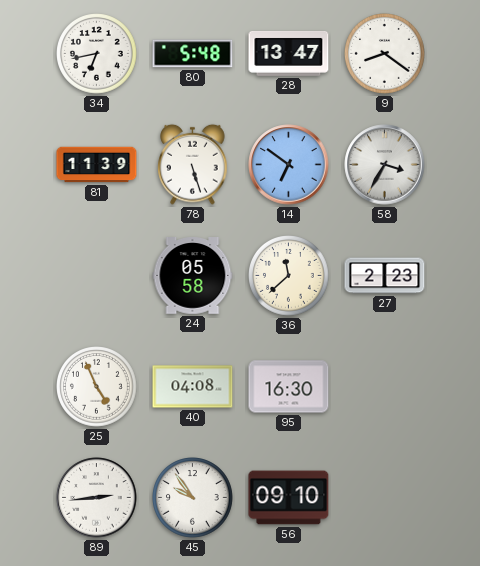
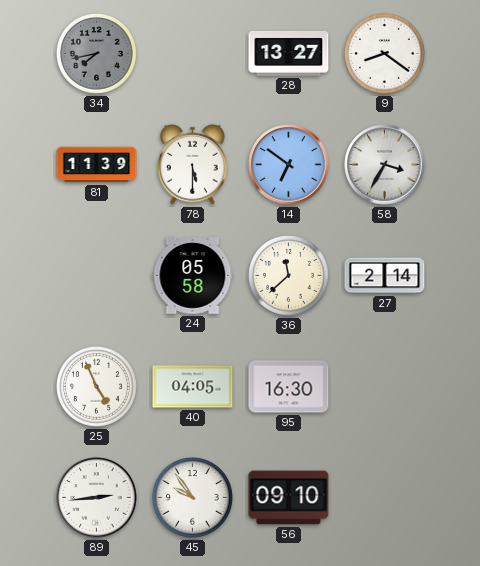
34: 6:43 -> 7:43
34 dial: white -> grey
80: 5:48 -> none
28: 13:47 -> 13:27
78: 5:27 -> 5:30
27: 2:23 -> 2:14
40: 04:08 -> 04:05
